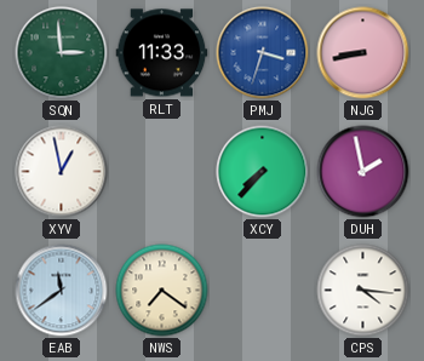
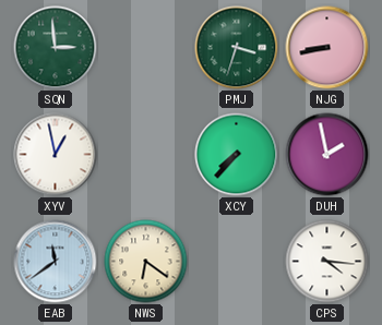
RLT: 11:33 -> none
PMJ dial: blue -> green
NWS: 7:21 -> 6:21
